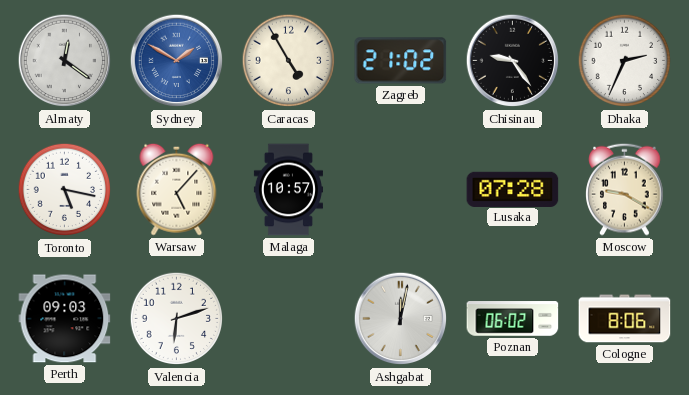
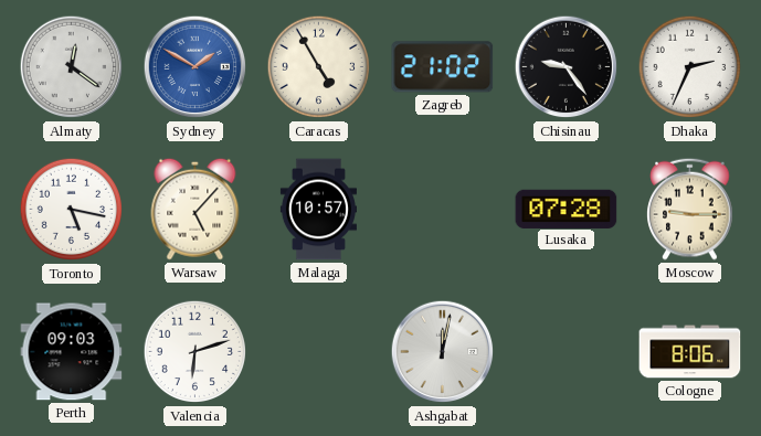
Moscow: 9:20 -> 9:15
Poznan: 06:02 -> none
